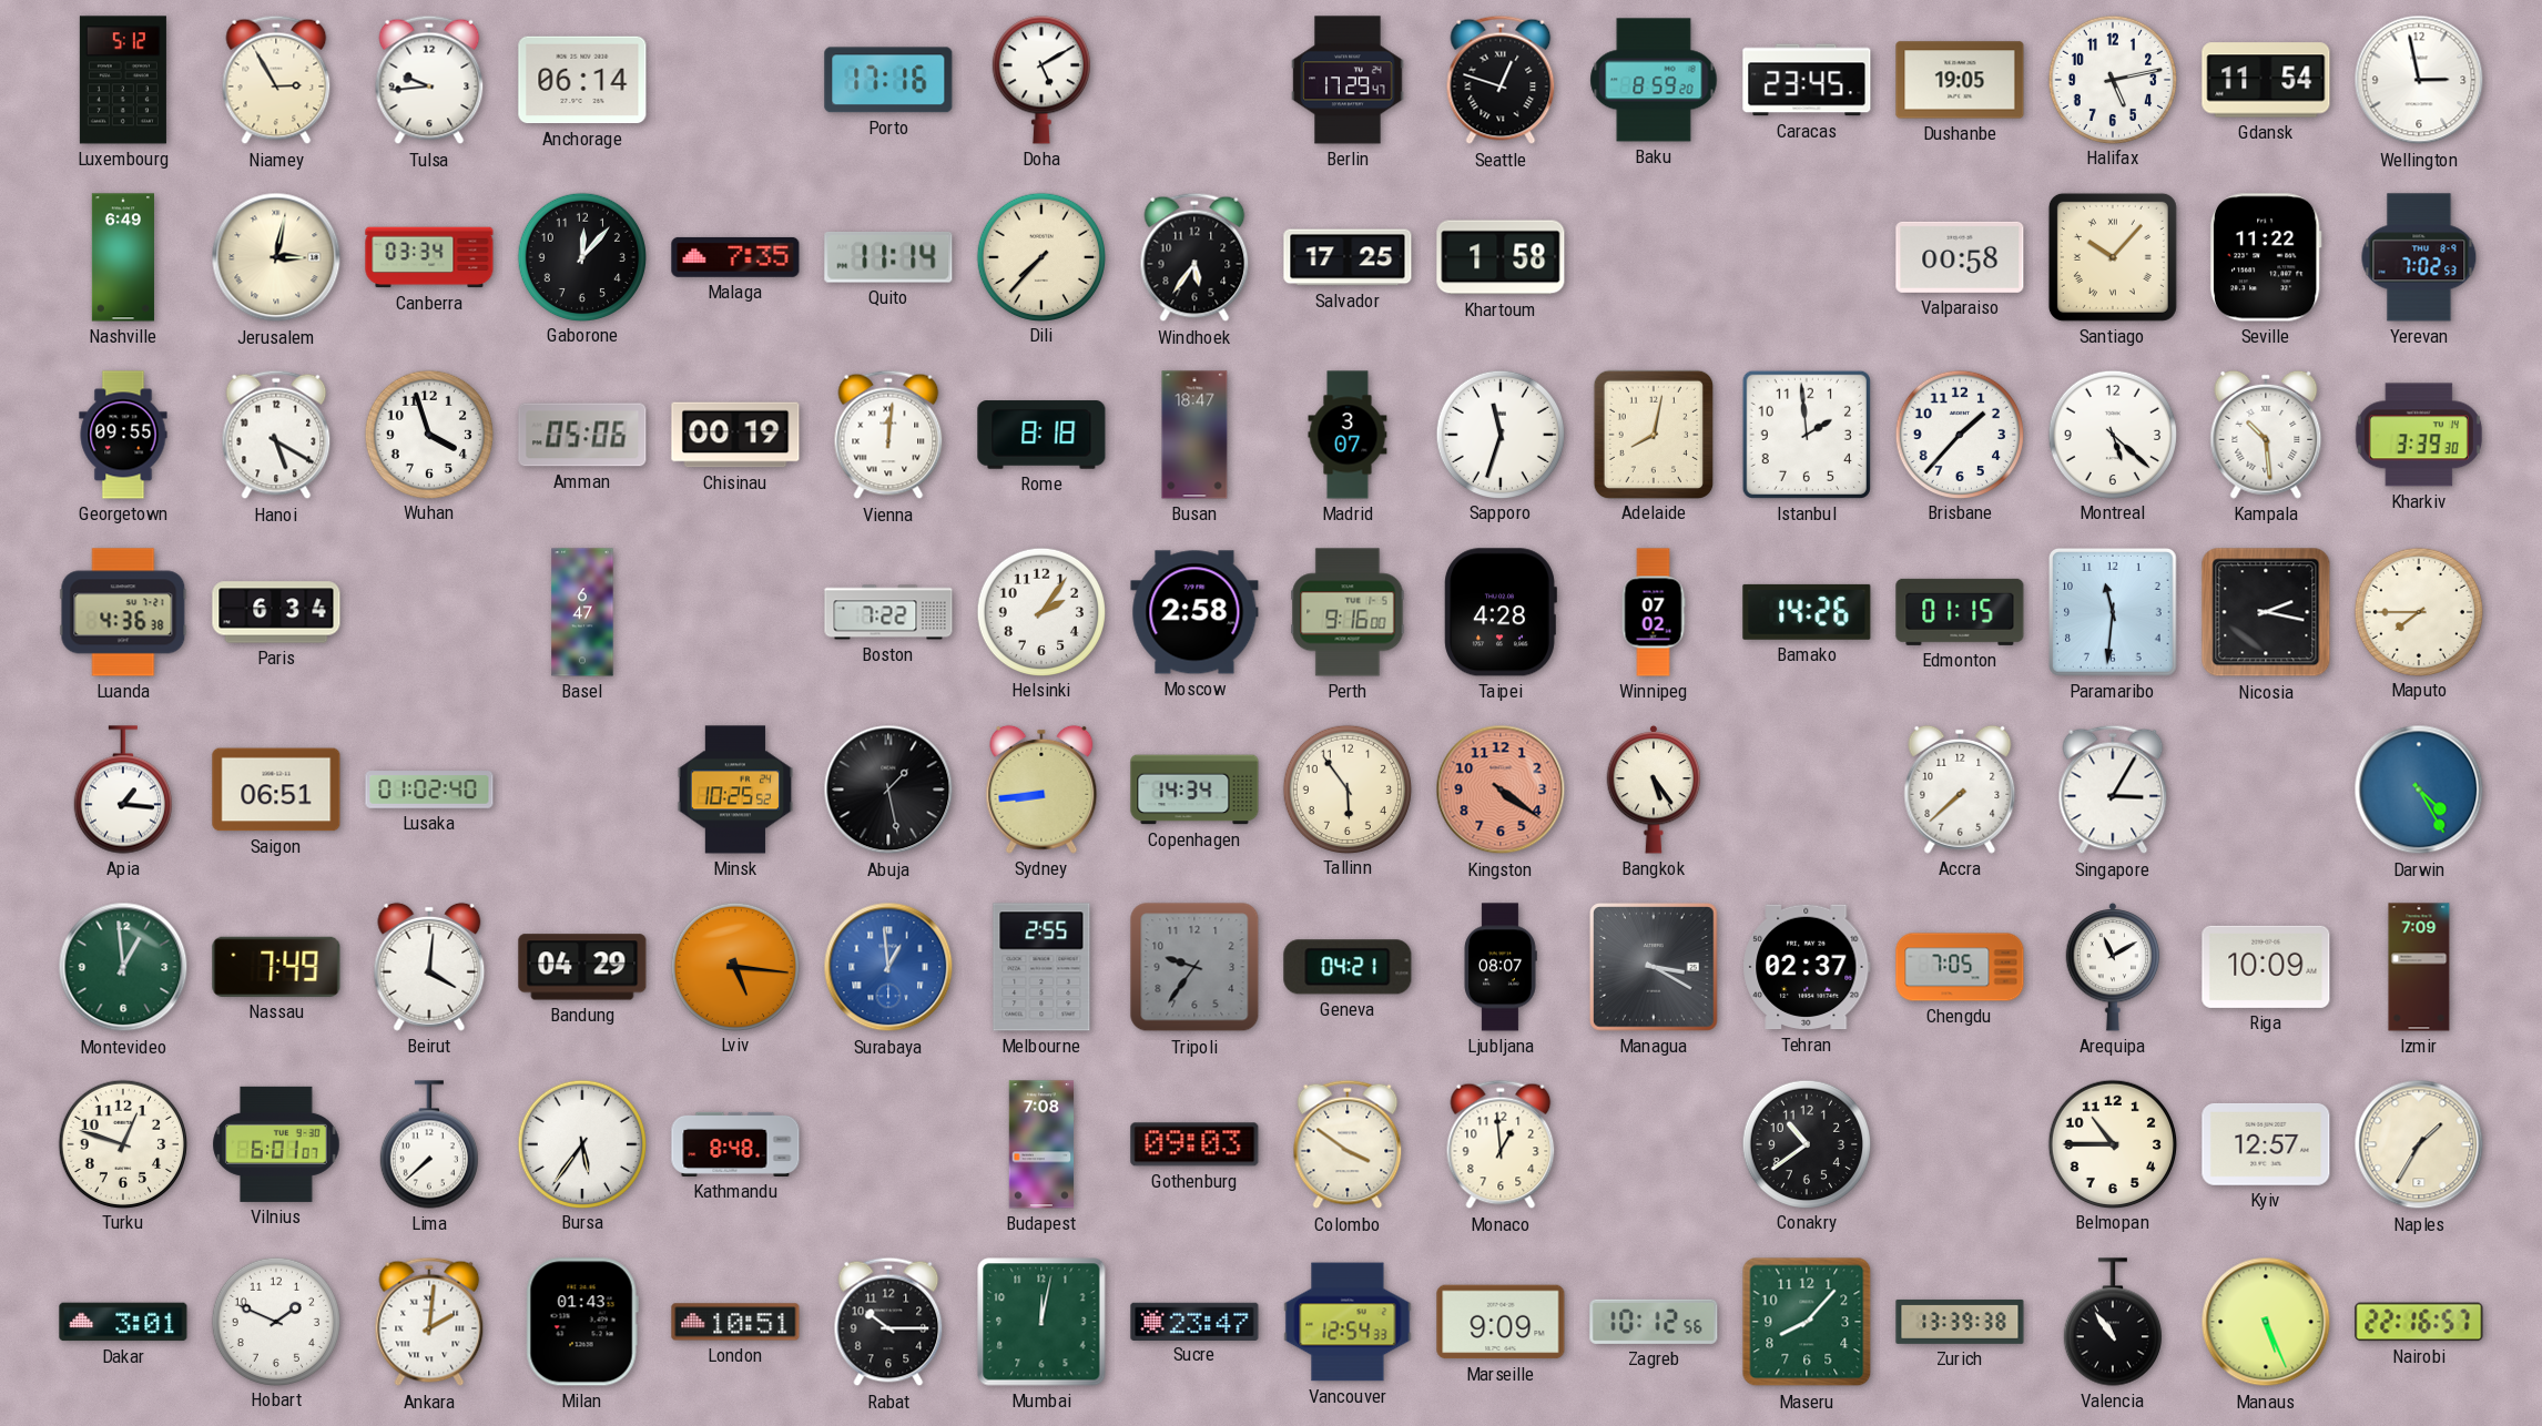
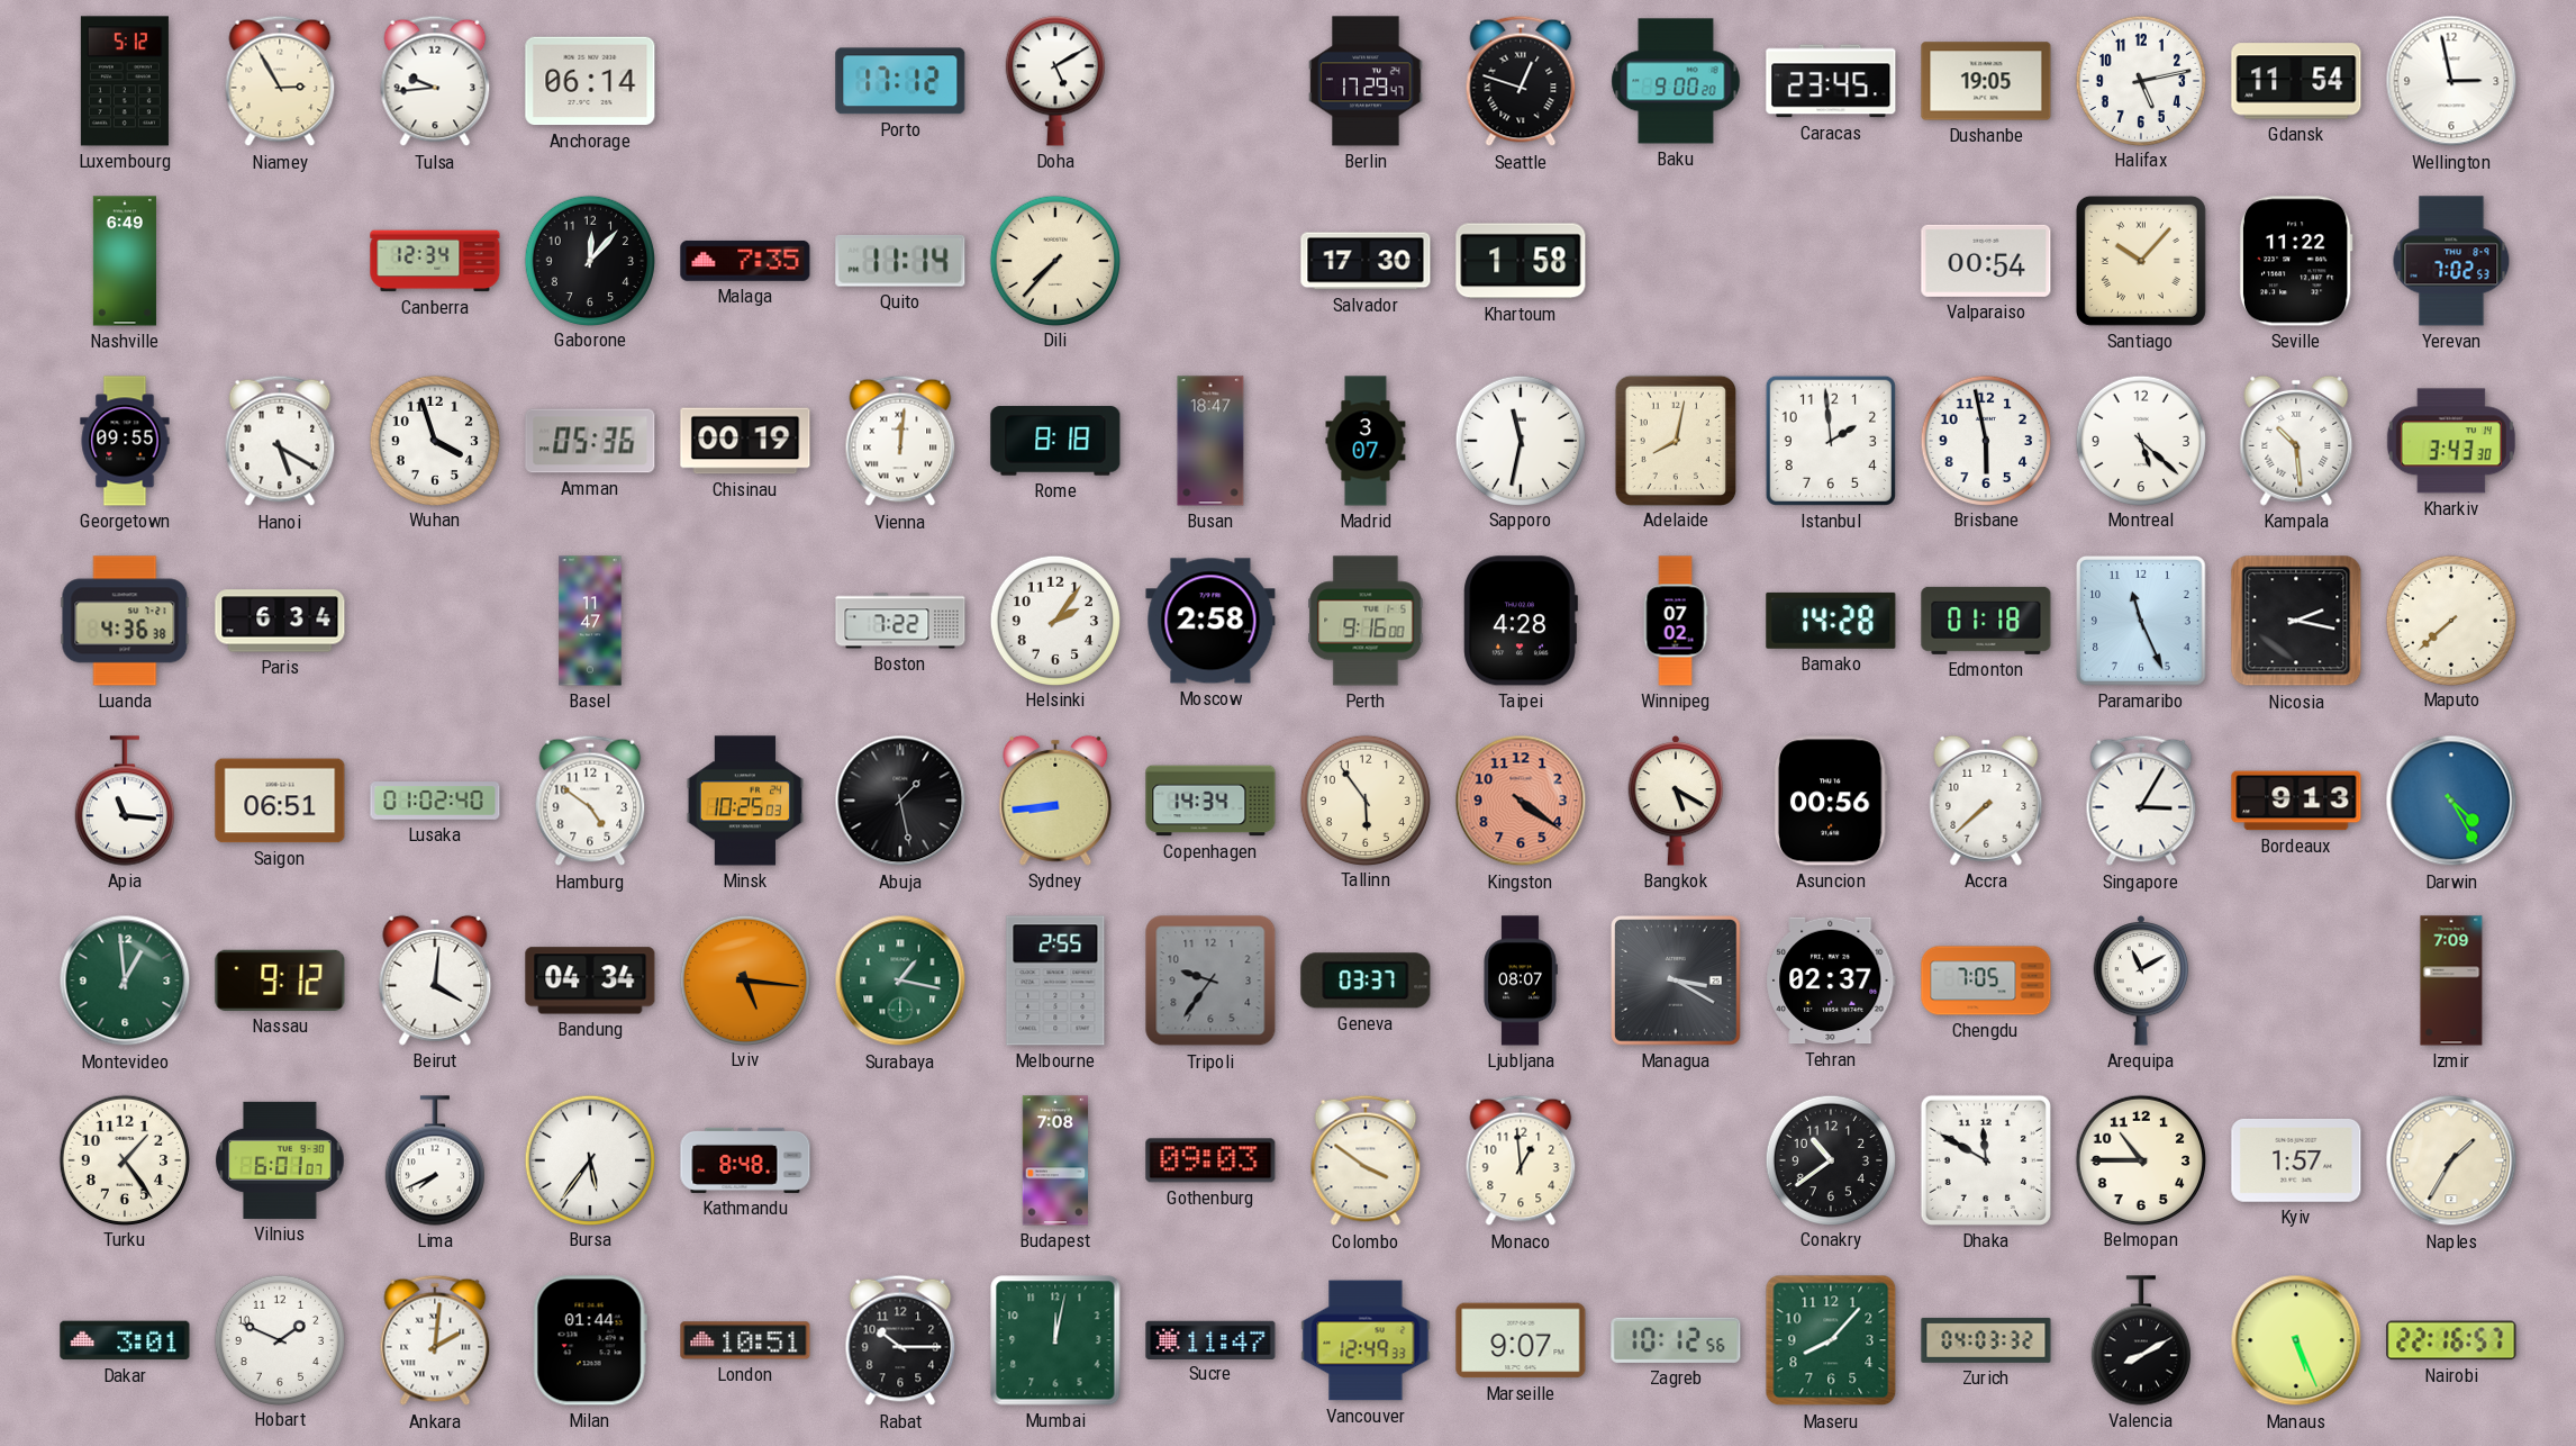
Porto: 17:16 -> 17:12
Baku: 8:59 -> 9:00
Jerusalem: 3:02 -> none
Canberra: 03:34 -> 12:34
Windhoek: 5:36 -> none
Salvador: 17:25 -> 17:30
Valparaiso: 00:58 -> 00:54
Amman: 05:06 -> 05:36
Sapporo: 11:33 -> 11:32
Brisbane: 1:37 -> 5:58
Kharkiv: 3:39 -> 3:43
Basel: 6:47 -> 11:47
Bamako: 14:26 -> 14:28
Edmonton: 01:15 -> 01:18
Paramaribo: 11:31 -> 11:26
Maputo: 7:45 -> 7:38
Apia: 1:16 -> 11:16
Hamburg: none -> 4:51
Minsk: 10:25:52 -> 10:25:03
Bangkok: 5:24 -> 5:20
Asuncion: none -> 00:56
Bordeaux: none -> 9:13
Nassau: 7:49 -> 9:12
Bandung: 04:29 -> 04:34
Surabaya: 12:59 -> 1:17
Surabaya dial: blue -> green
Geneva: 04:21 -> 03:37
Riga: 10:09 -> none
Turku: 12:48 -> 1:24
Lima: 7:38 -> 7:41
Dhaka: none -> 11:50
Kyiv: 12:57 -> 1:57
Milan: 01:43 -> 01:44
Sucre: 23:47 -> 11:47
Vancouver: 12:54 -> 12:49
Marseille: 9:09 -> 9:07
Zurich: 13:39 -> 04:03
Valencia: 10:54 -> 8:10
